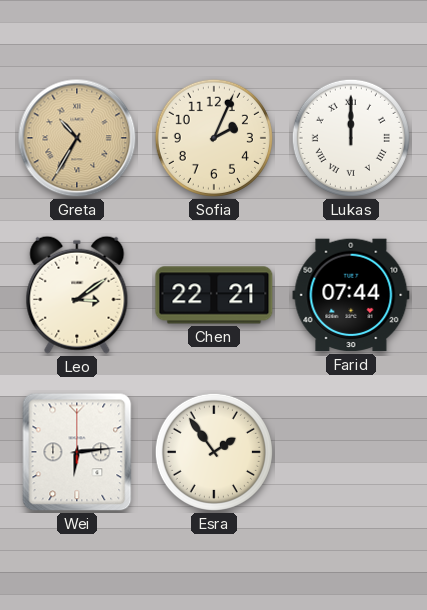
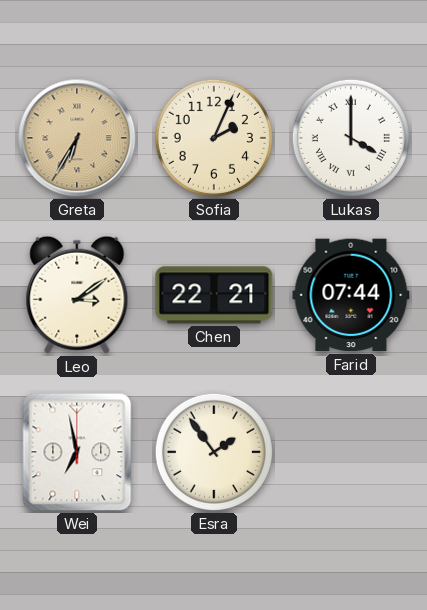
Greta: 10:35 -> 6:35
Lukas: 12:00 -> 4:00
Wei: 6:14 -> 6:58
